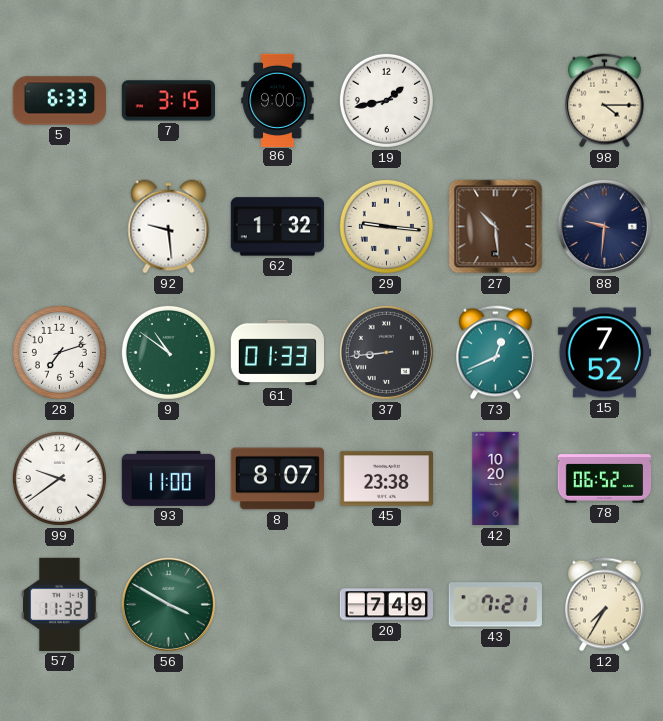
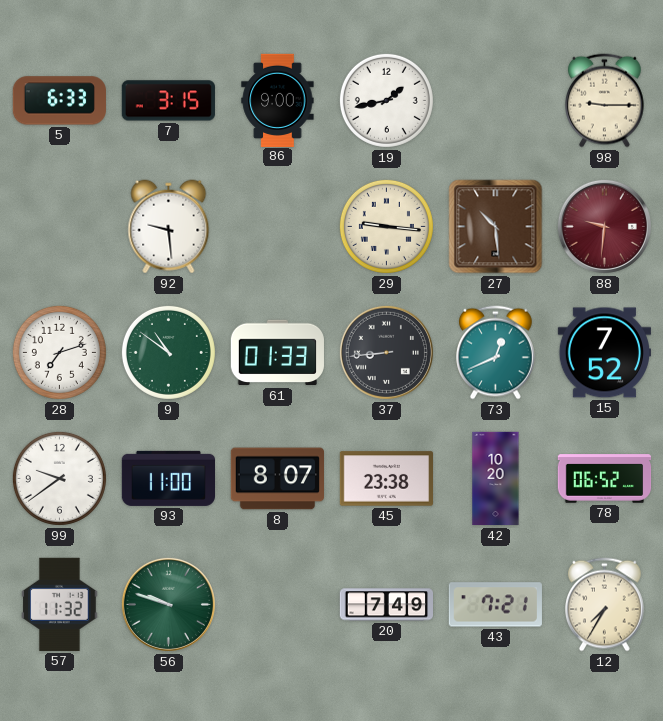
98: 4:15 -> 9:15
62: 1:32 -> none
88 dial: navy -> burgundy
56: 3:50 -> 9:48
